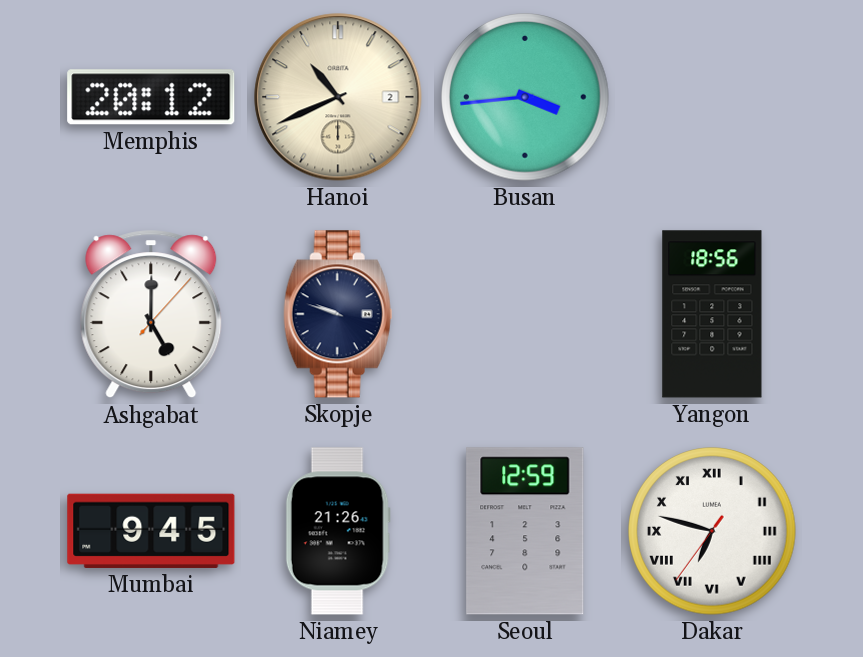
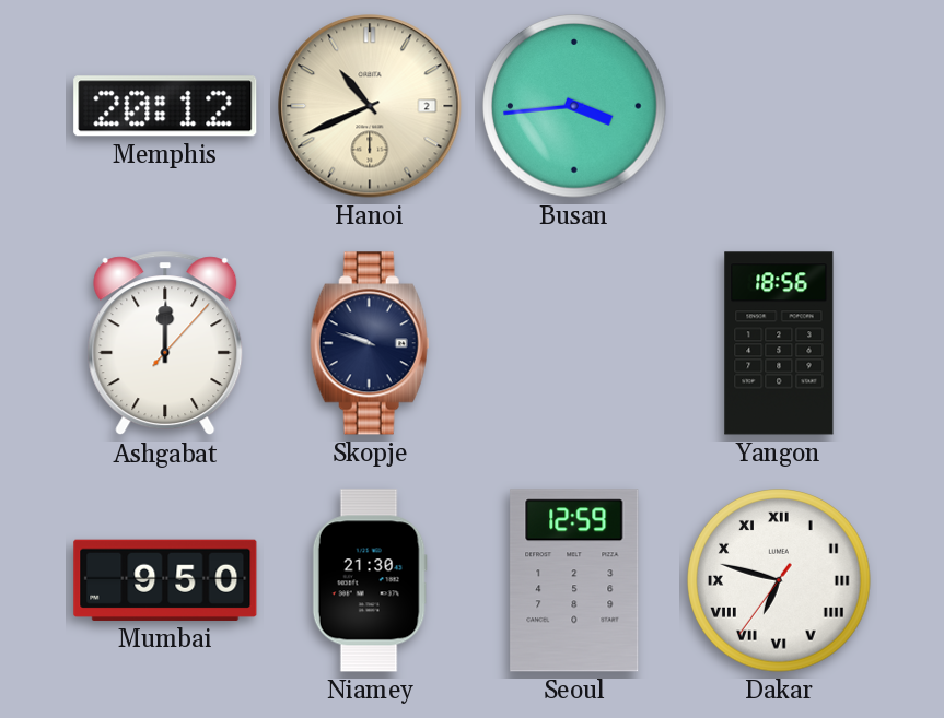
Ashgabat: 5:00 -> 12:00
Mumbai: 9:45 -> 9:50
Niamey: 21:26 -> 21:30
